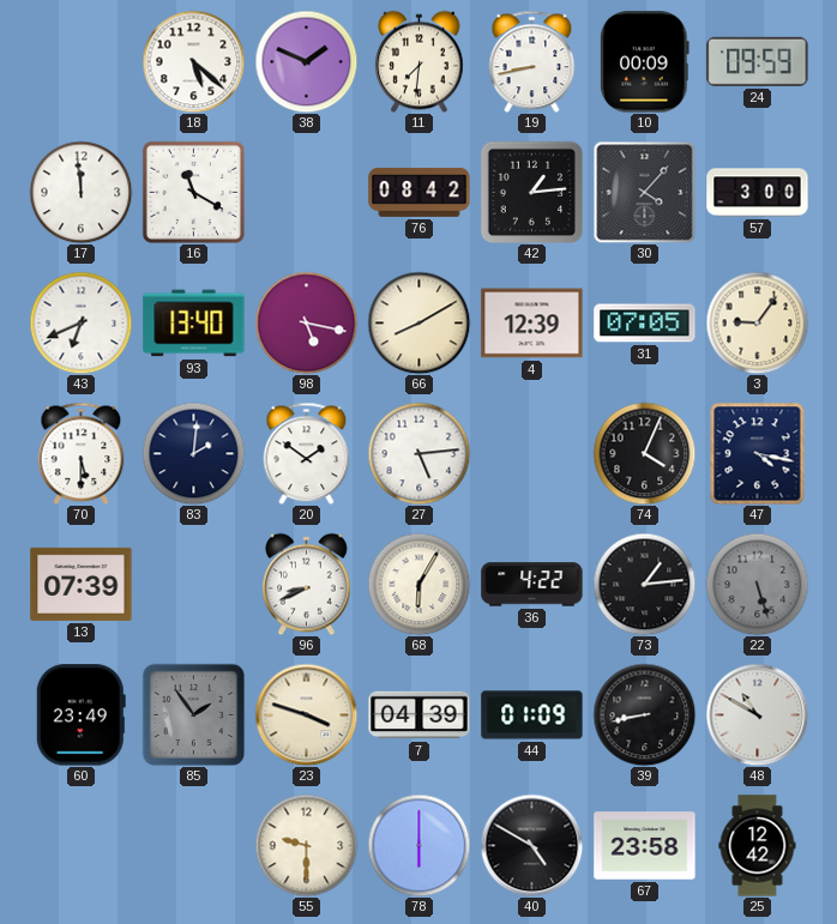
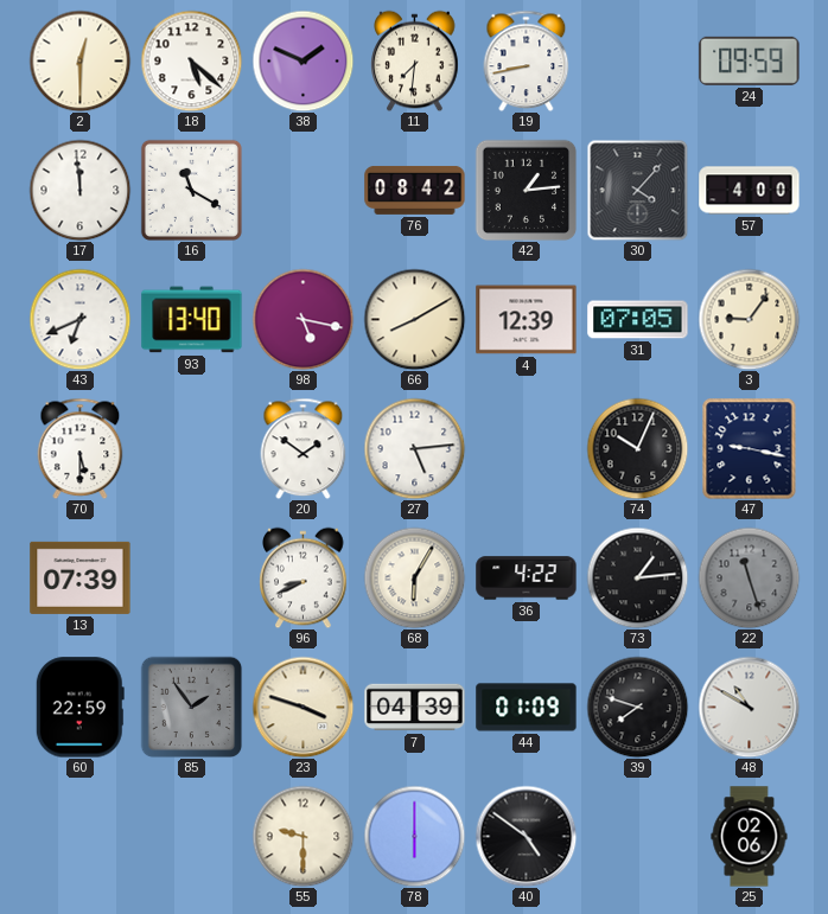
2: none -> 12:30
10: 00:09 -> none
57: 3:00 -> 4:00
83: 2:01 -> none
74: 4:04 -> 10:04
47: 4:17 -> 9:17
22: 5:27 -> 11:27
60: 23:49 -> 22:59
39: 8:43 -> 7:48
40: 4:50 -> 4:51
67: 23:58 -> none
25: 12:42 -> 02:06
